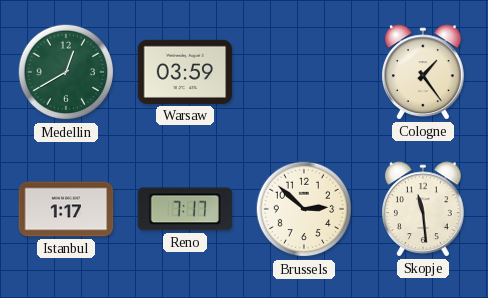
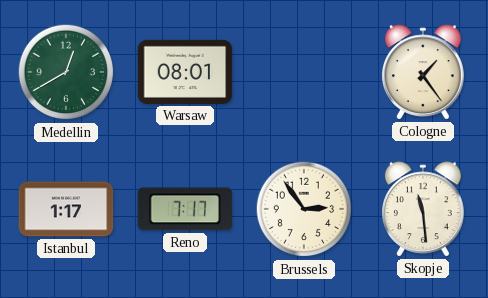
Warsaw: 03:59 -> 08:01
Brussels: 2:52 -> 2:54
